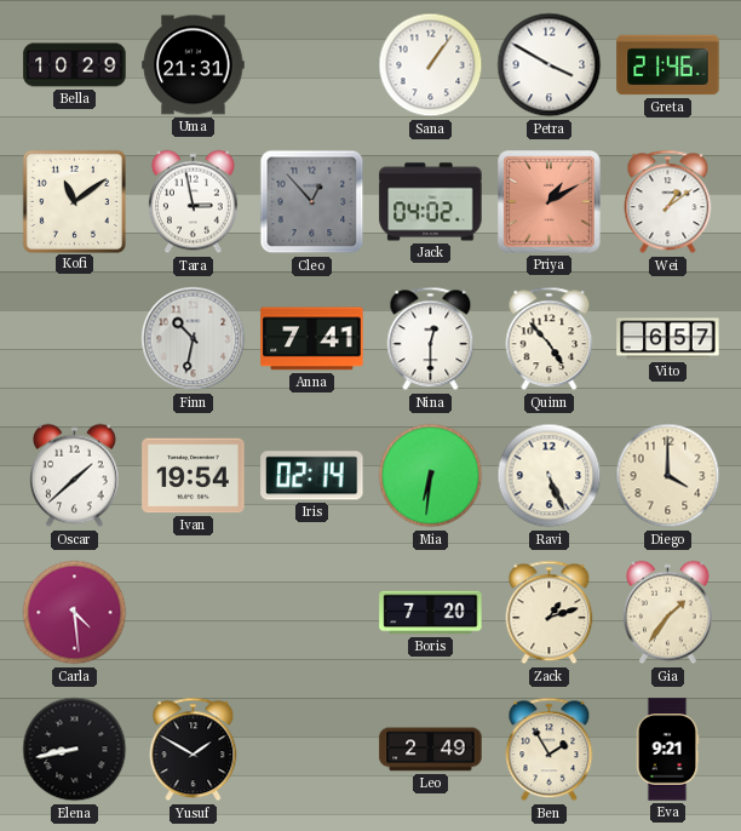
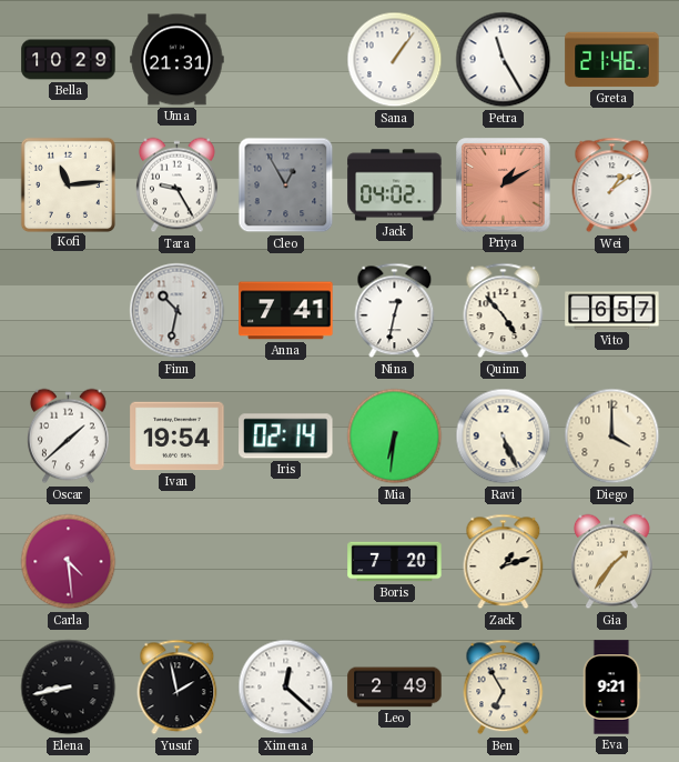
Petra: 3:50 -> 11:25
Kofi: 11:09 -> 11:14
Tara: 2:58 -> 9:25
Cleo: 12:53 -> 12:55
Nina: 12:30 -> 12:32
Yusuf: 1:50 -> 1:58
Ximena: none -> 12:22
Ben: 1:55 -> 6:55
